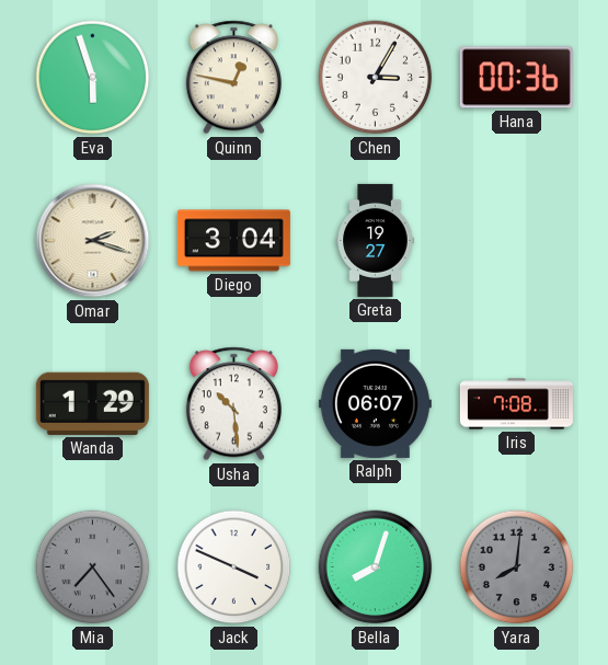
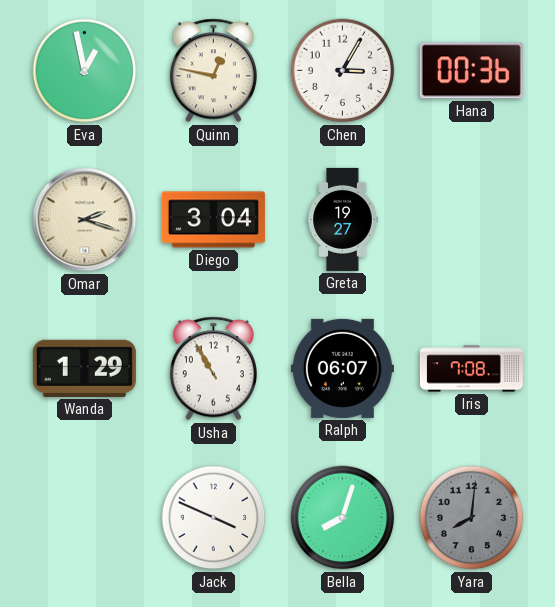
Eva: 5:57 -> 12:58
Usha: 10:29 -> 10:55
Mia: 7:24 -> none
